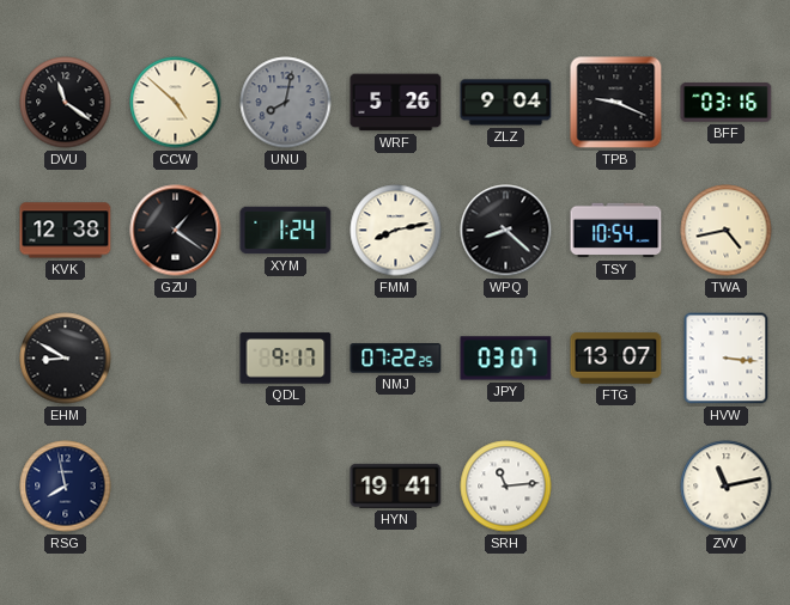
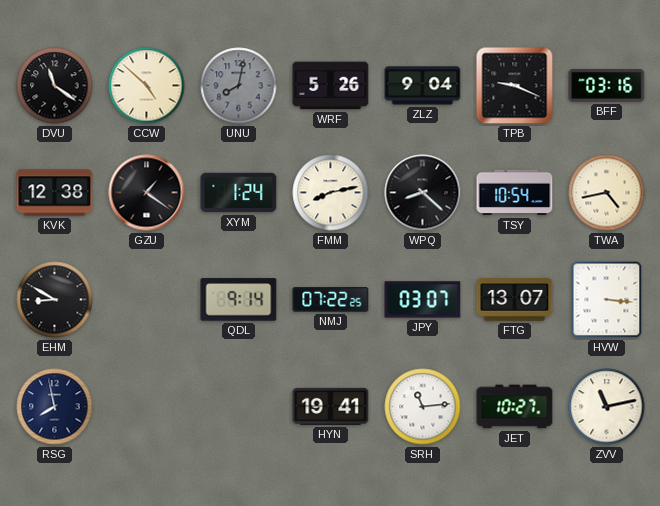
QDL: 9:17 -> 9:14
JET: none -> 10:27
